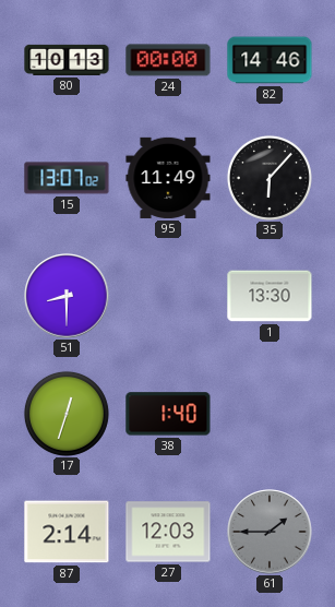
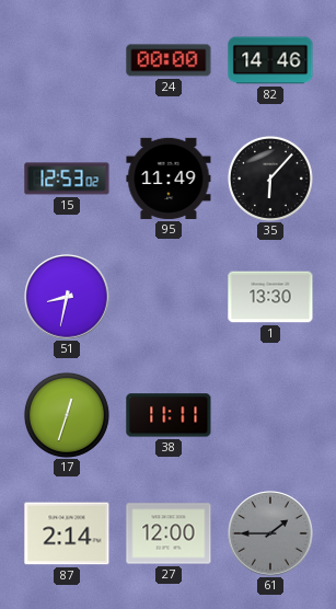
80: 10:13 -> none
15: 13:07 -> 12:53
51: 8:30 -> 8:32
38: 1:40 -> 11:11
27: 12:03 -> 12:00
